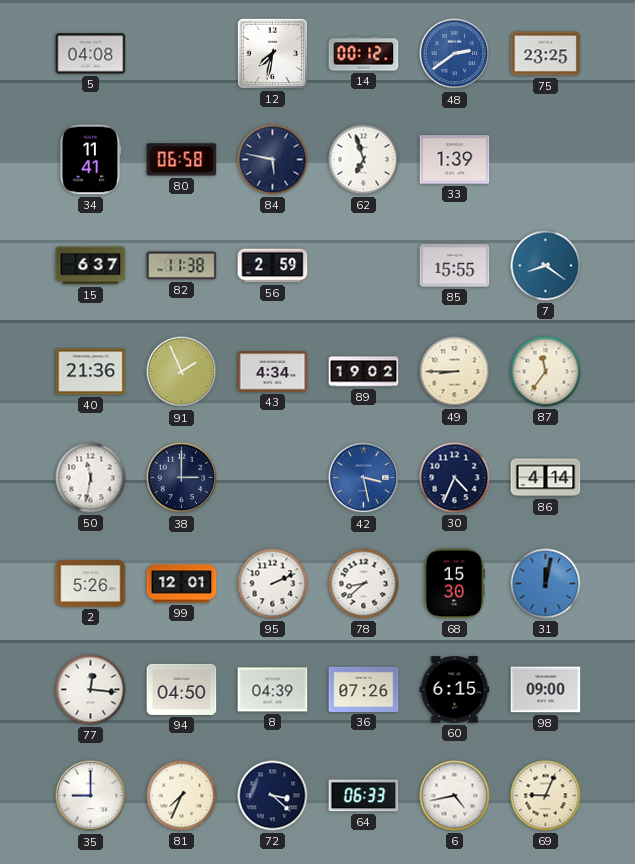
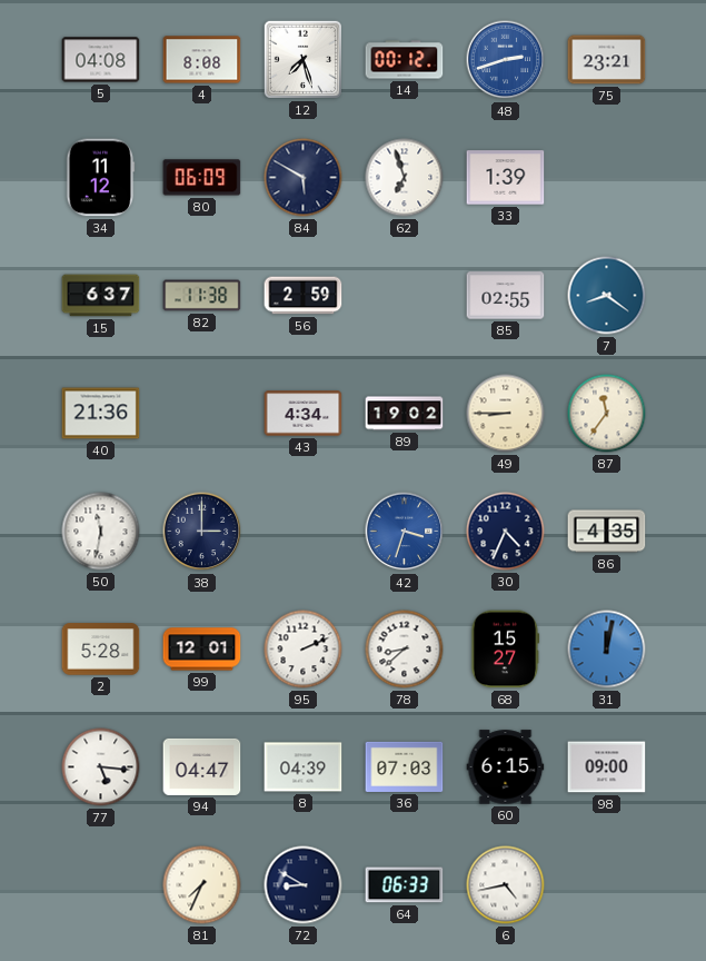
4: none -> 8:08
12: 7:32 -> 7:27
48: 2:39 -> 2:42
75: 23:25 -> 23:21
34: 11:41 -> 11:12
80: 06:58 -> 06:09
84: 5:47 -> 5:50
85: 15:55 -> 02:55
91: 1:56 -> none
42: 3:28 -> 3:33
86: 4:14 -> 4:35
2: 5:26 -> 5:28
68: 15:30 -> 15:27
77: 12:16 -> 5:16
94: 04:50 -> 04:47
36: 07:26 -> 07:03
35: 9:00 -> none
72: 3:22 -> 8:50
69: 9:04 -> none
